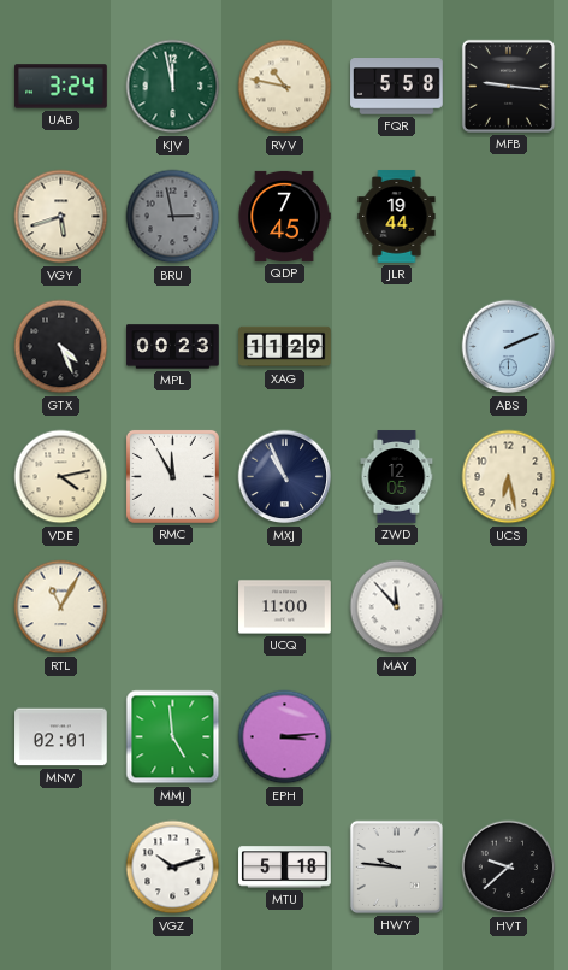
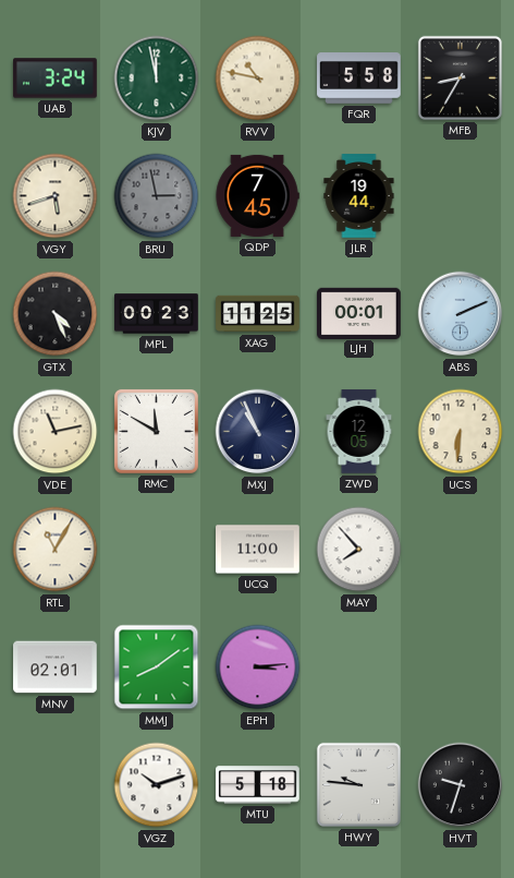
MFB: 9:16 -> 8:35
XAG: 11:29 -> 11:25
LJH: none -> 00:01
VDE: 4:13 -> 11:13
RMC: 11:55 -> 11:50
UCS: 6:28 -> 6:31
MAY: 11:53 -> 7:53
MMJ: 4:59 -> 8:09
HVT: 9:38 -> 9:33
